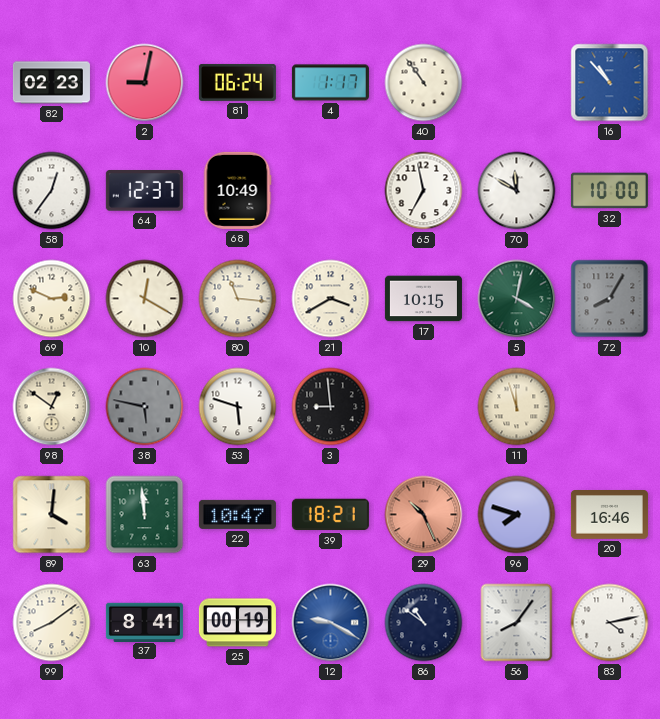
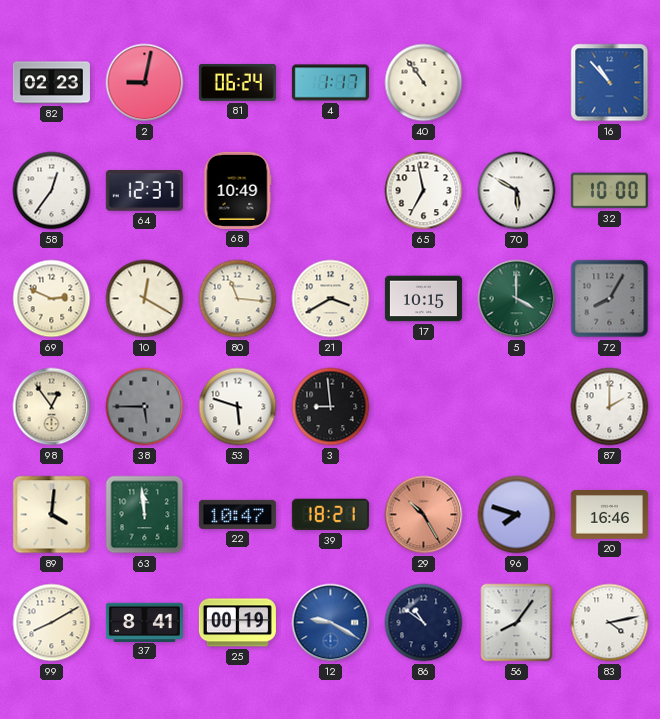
70: 11:50 -> 5:50
5: 4:02 -> 4:00
98: 12:51 -> 12:54
38: 5:47 -> 5:45
11: 11:57 -> none
87: none -> 2:00
29: 10:26 -> 10:25
99: 8:09 -> 8:10
